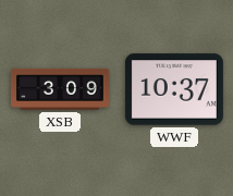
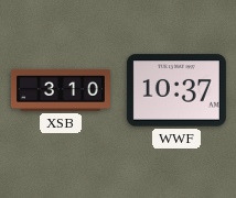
XSB: 3:09 -> 3:10
